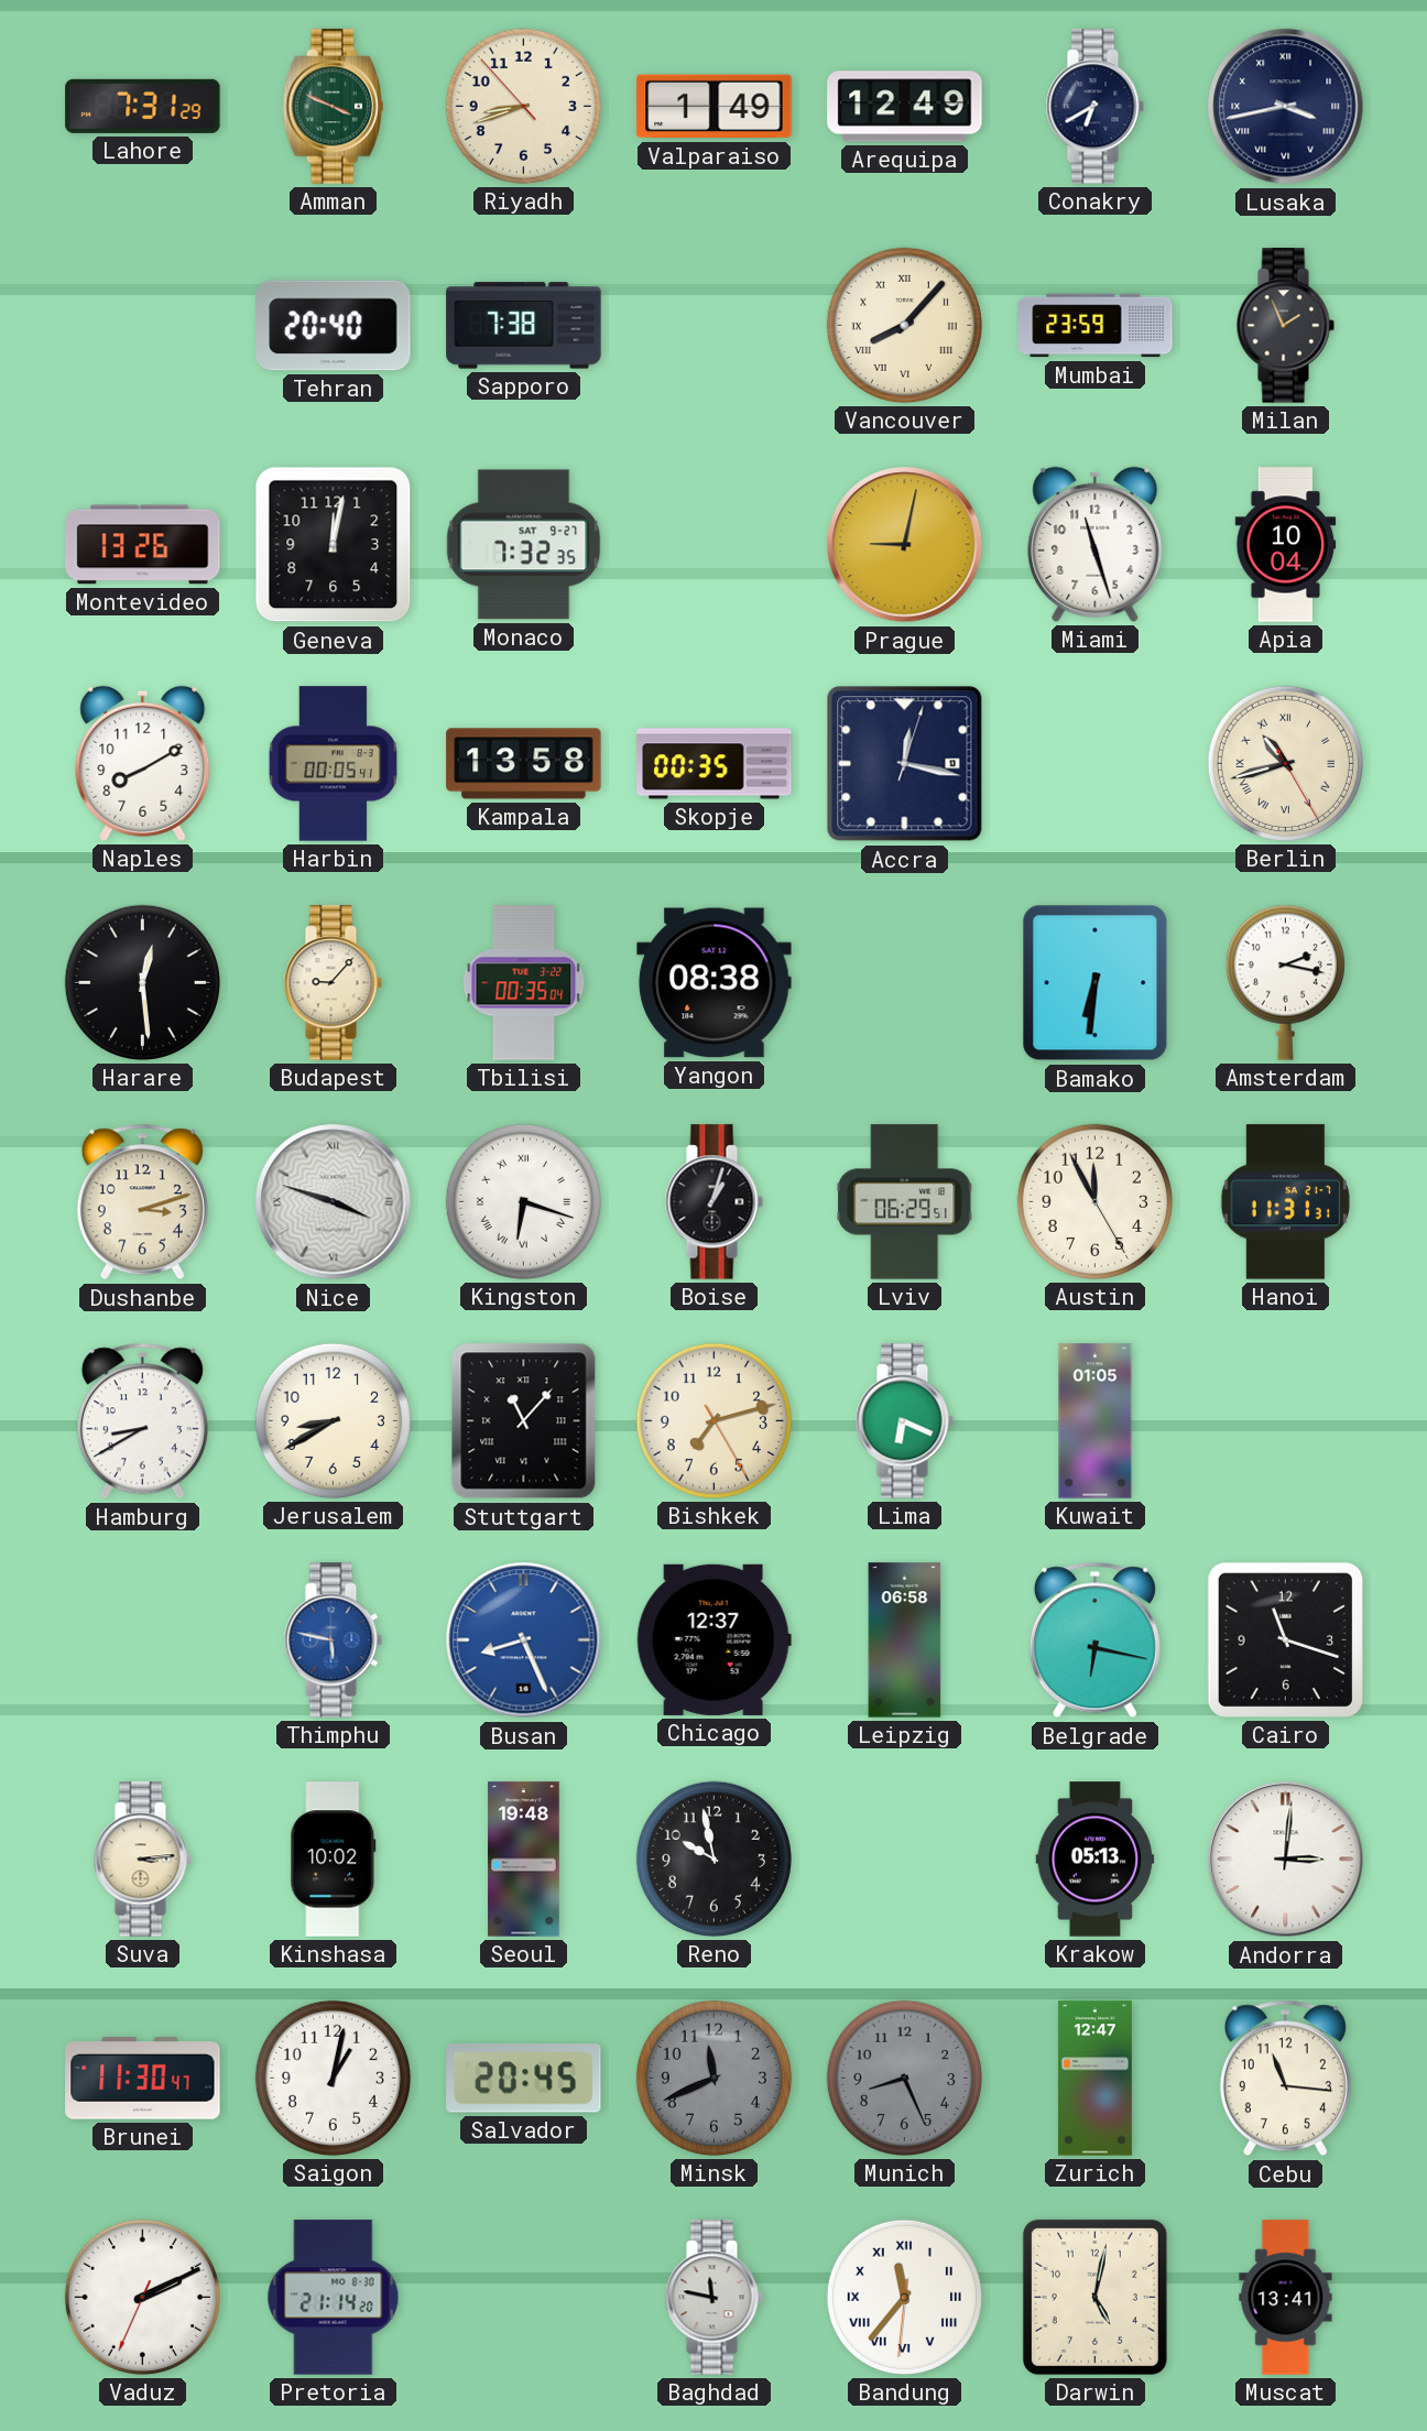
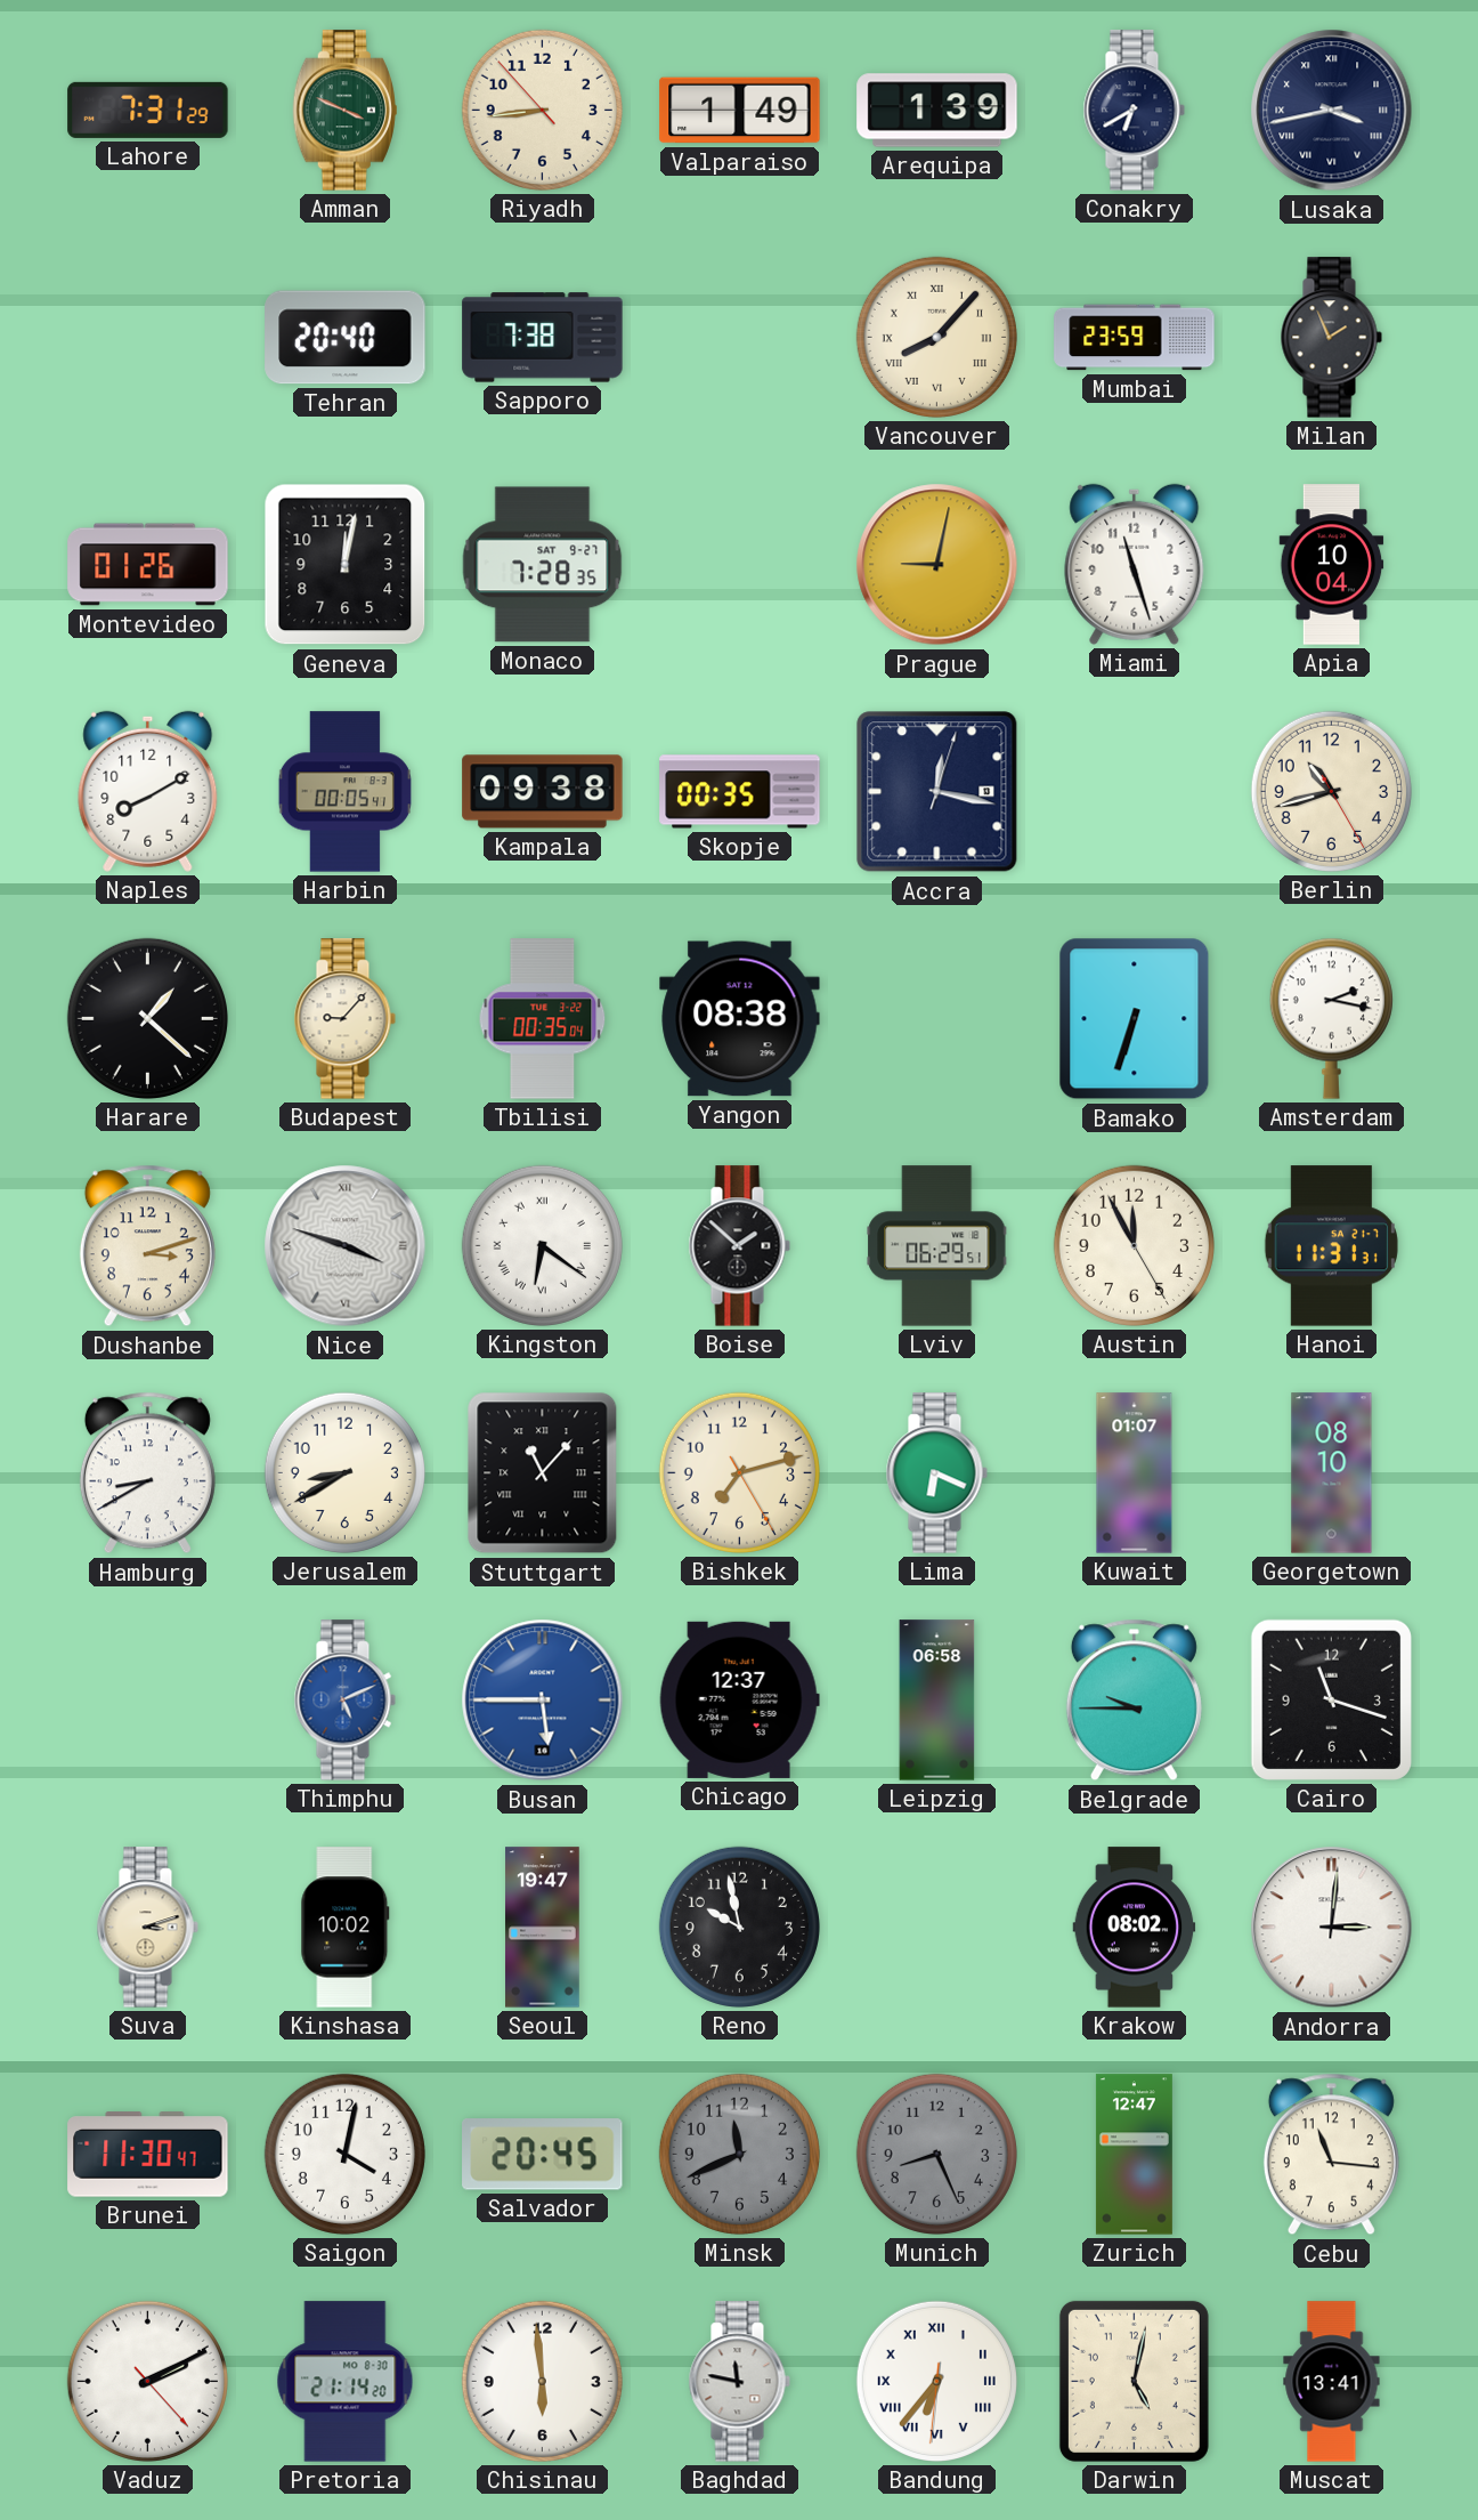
Riyadh: 8:41 -> 8:43
Arequipa: 12:49 -> 1:39
Montevideo: 13:26 -> 01:26
Monaco: 7:32 -> 7:28
Kampala: 13:58 -> 09:38
Berlin numerals: Roman -> Arabic
Harare: 12:29 -> 1:22
Bamako: 6:31 -> 6:33
Kingston: 6:18 -> 6:21
Boise: 1:03 -> 1:52
Kuwait: 01:05 -> 01:07
Georgetown: none -> 08:10
Thimphu: 5:47 -> 5:11
Busan: 8:26 -> 5:45
Belgrade: 6:17 -> 9:45
Suva: 3:14 -> 3:12
Seoul: 19:48 -> 19:47
Krakow: 05:13 -> 08:02
Saigon: 1:02 -> 4:02
Vaduz: 2:10:34 -> 2:10:23
Chisinau: none -> 5:59
Bandung: 11:36 -> 6:36
